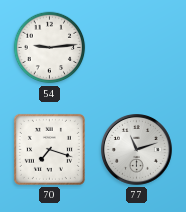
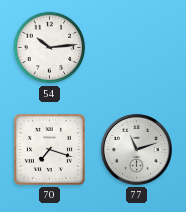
54: 9:14 -> 10:14
